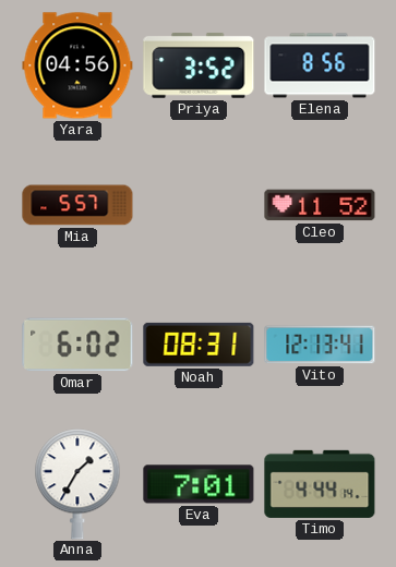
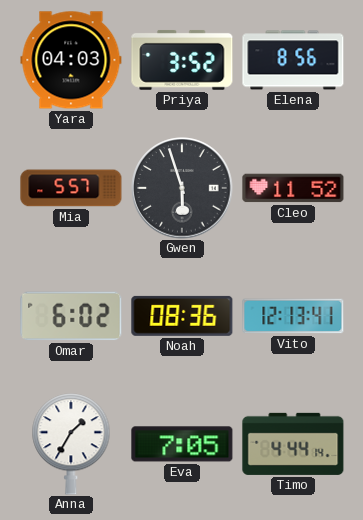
Yara: 04:56 -> 04:03
Gwen: none -> 5:57
Noah: 08:31 -> 08:36
Eva: 7:01 -> 7:05
